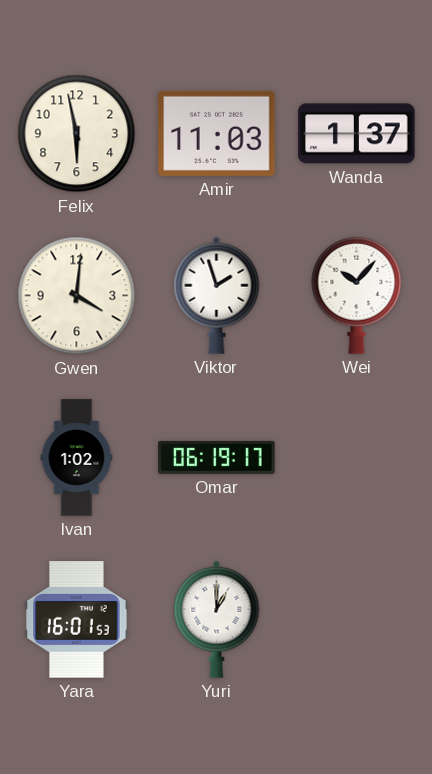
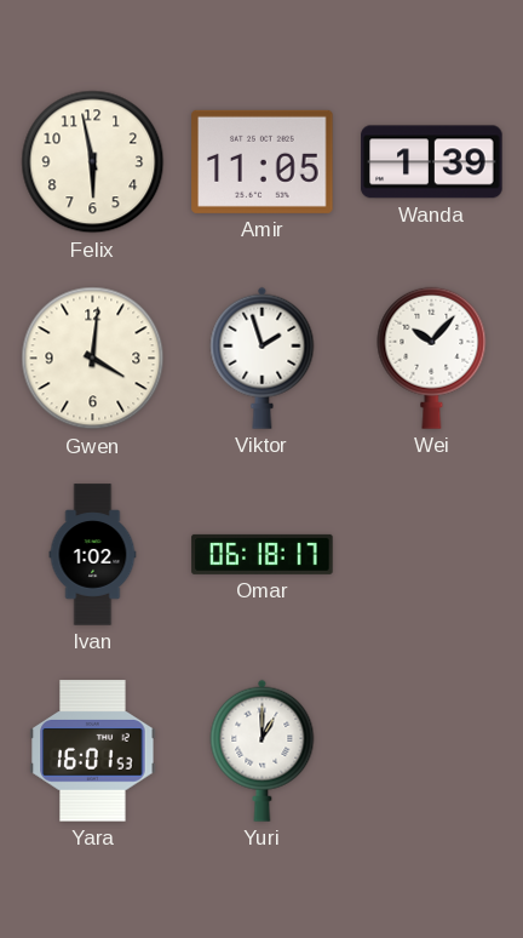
Amir: 11:03 -> 11:05
Wanda: 1:37 -> 1:39
Omar: 06:19 -> 06:18
